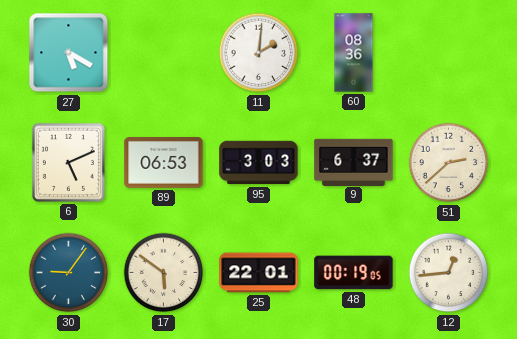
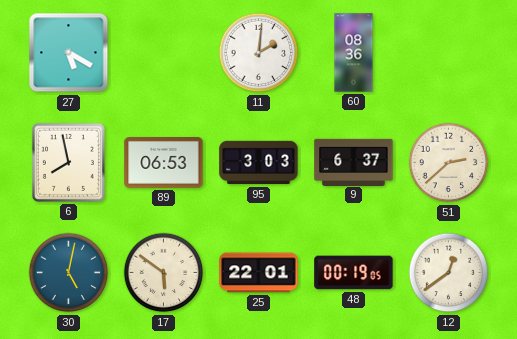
6: 5:11 -> 7:58
30: 9:06 -> 5:02
12: 12:44 -> 12:39
